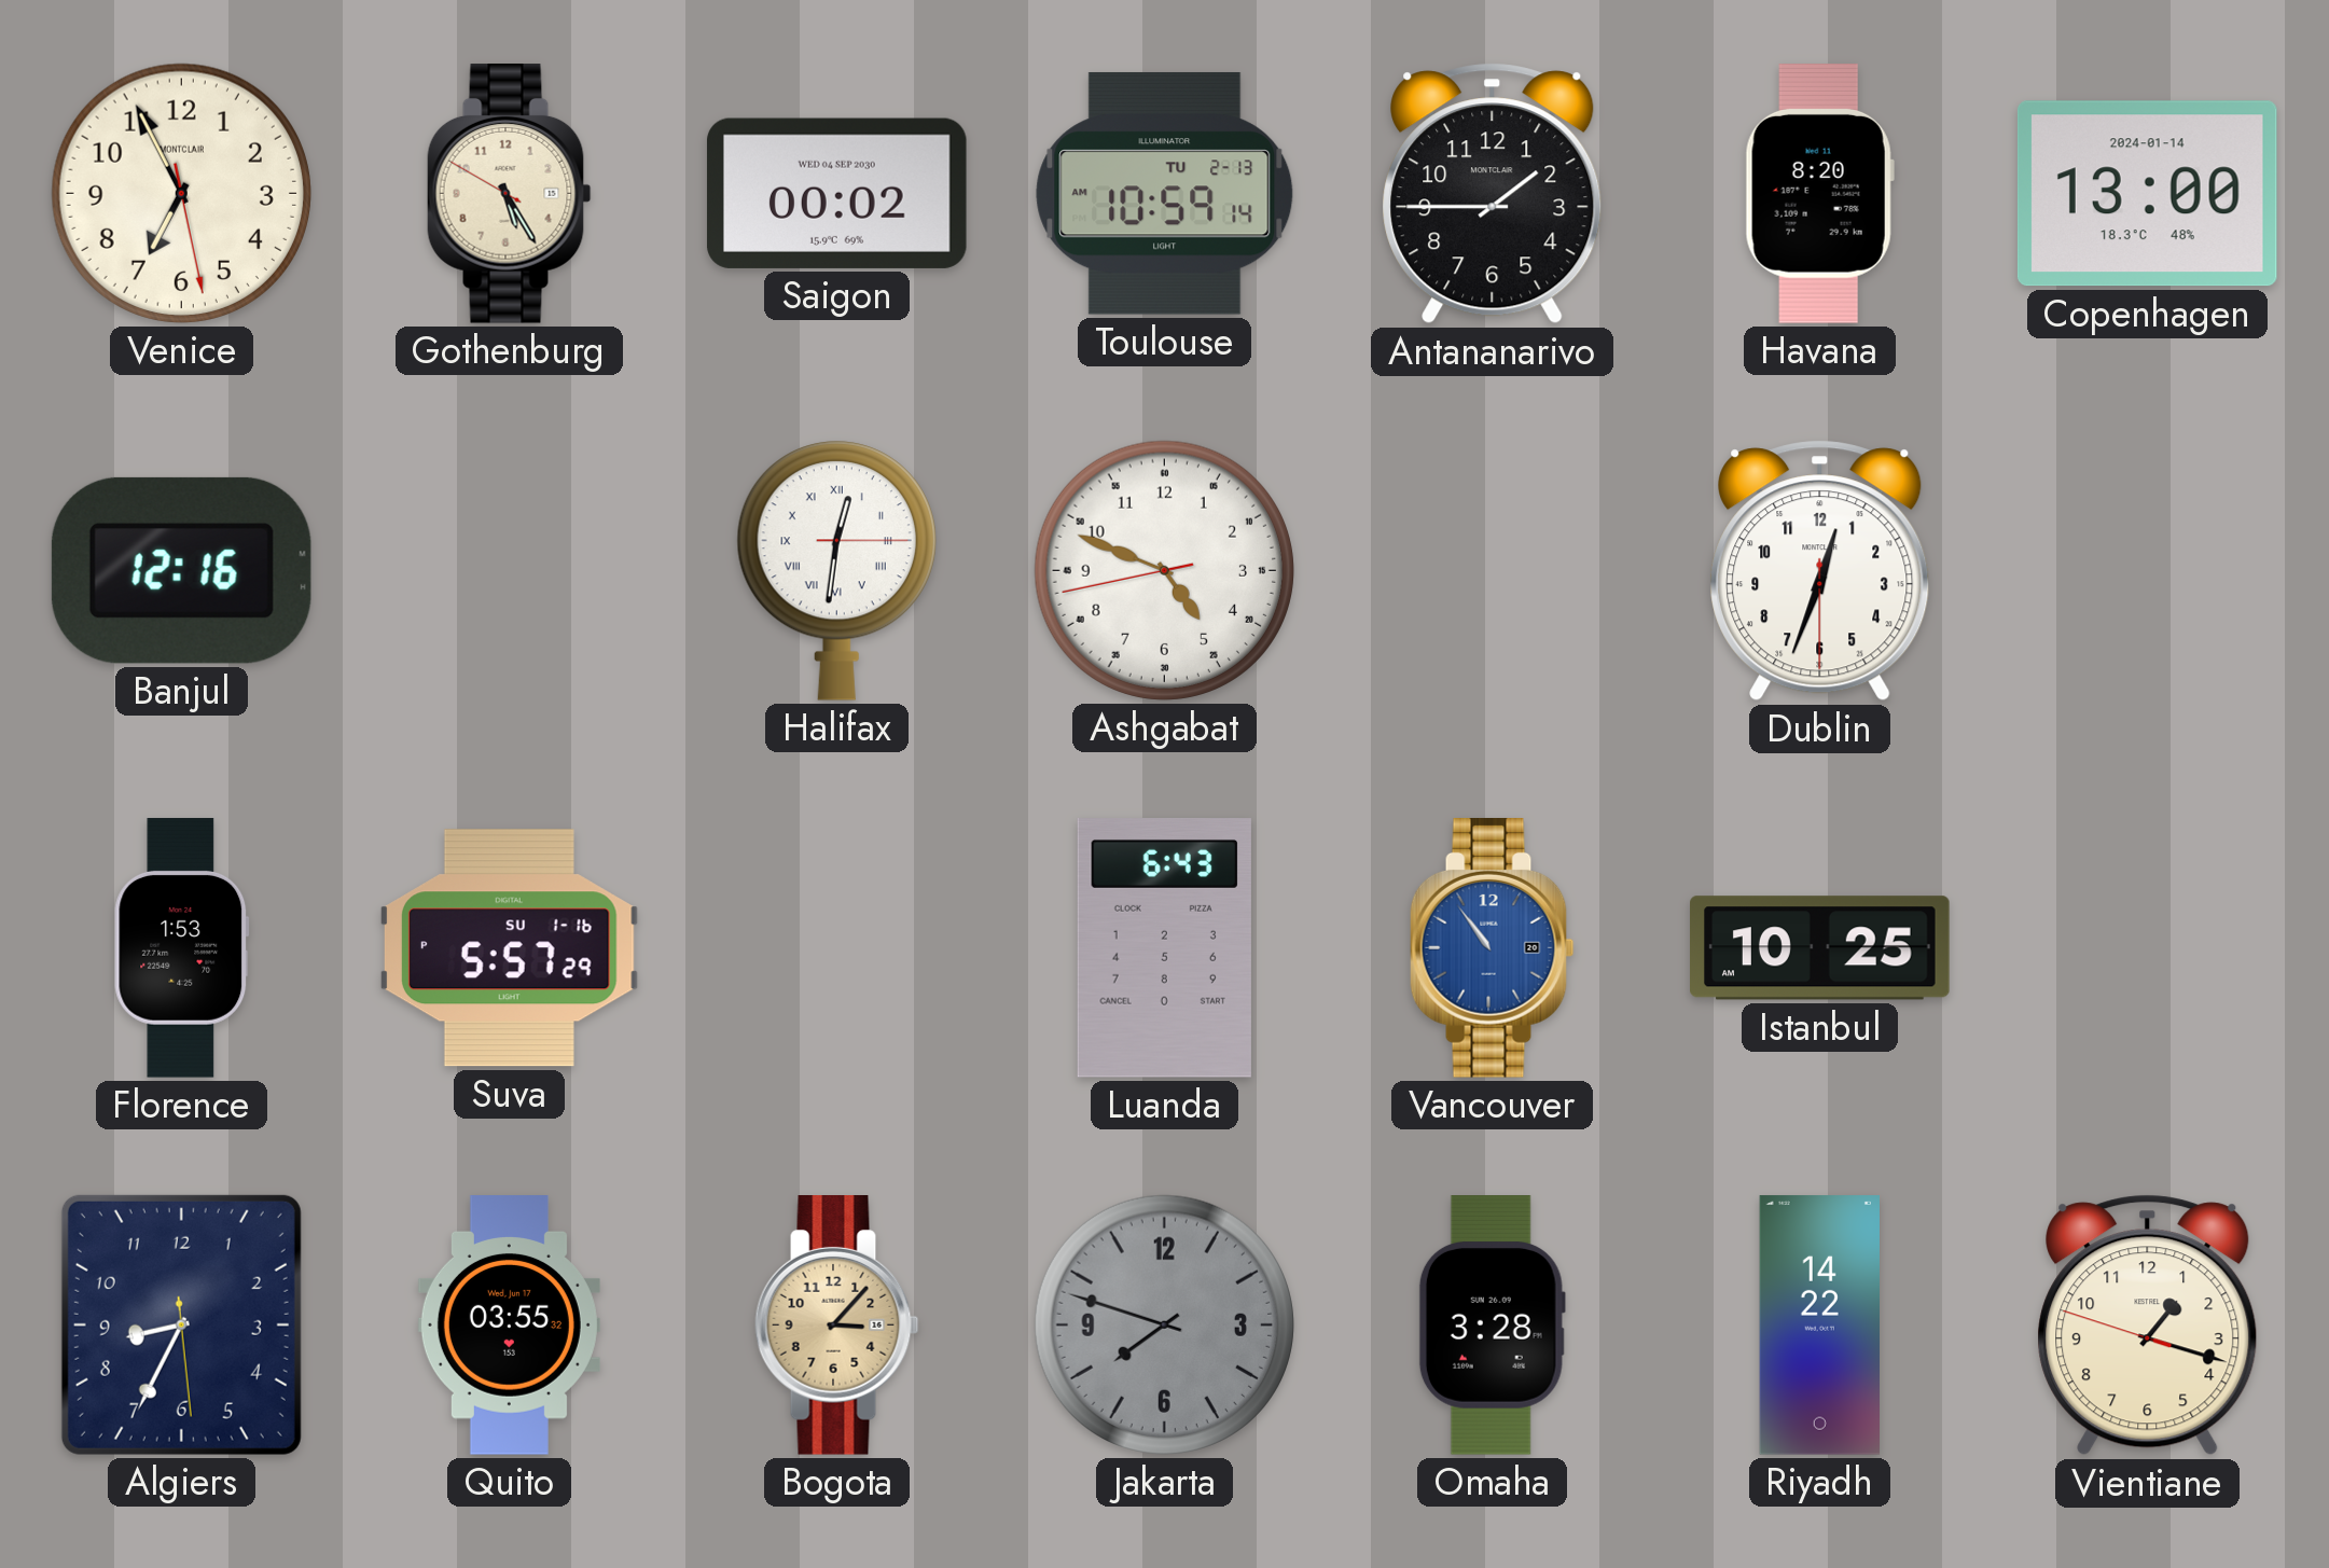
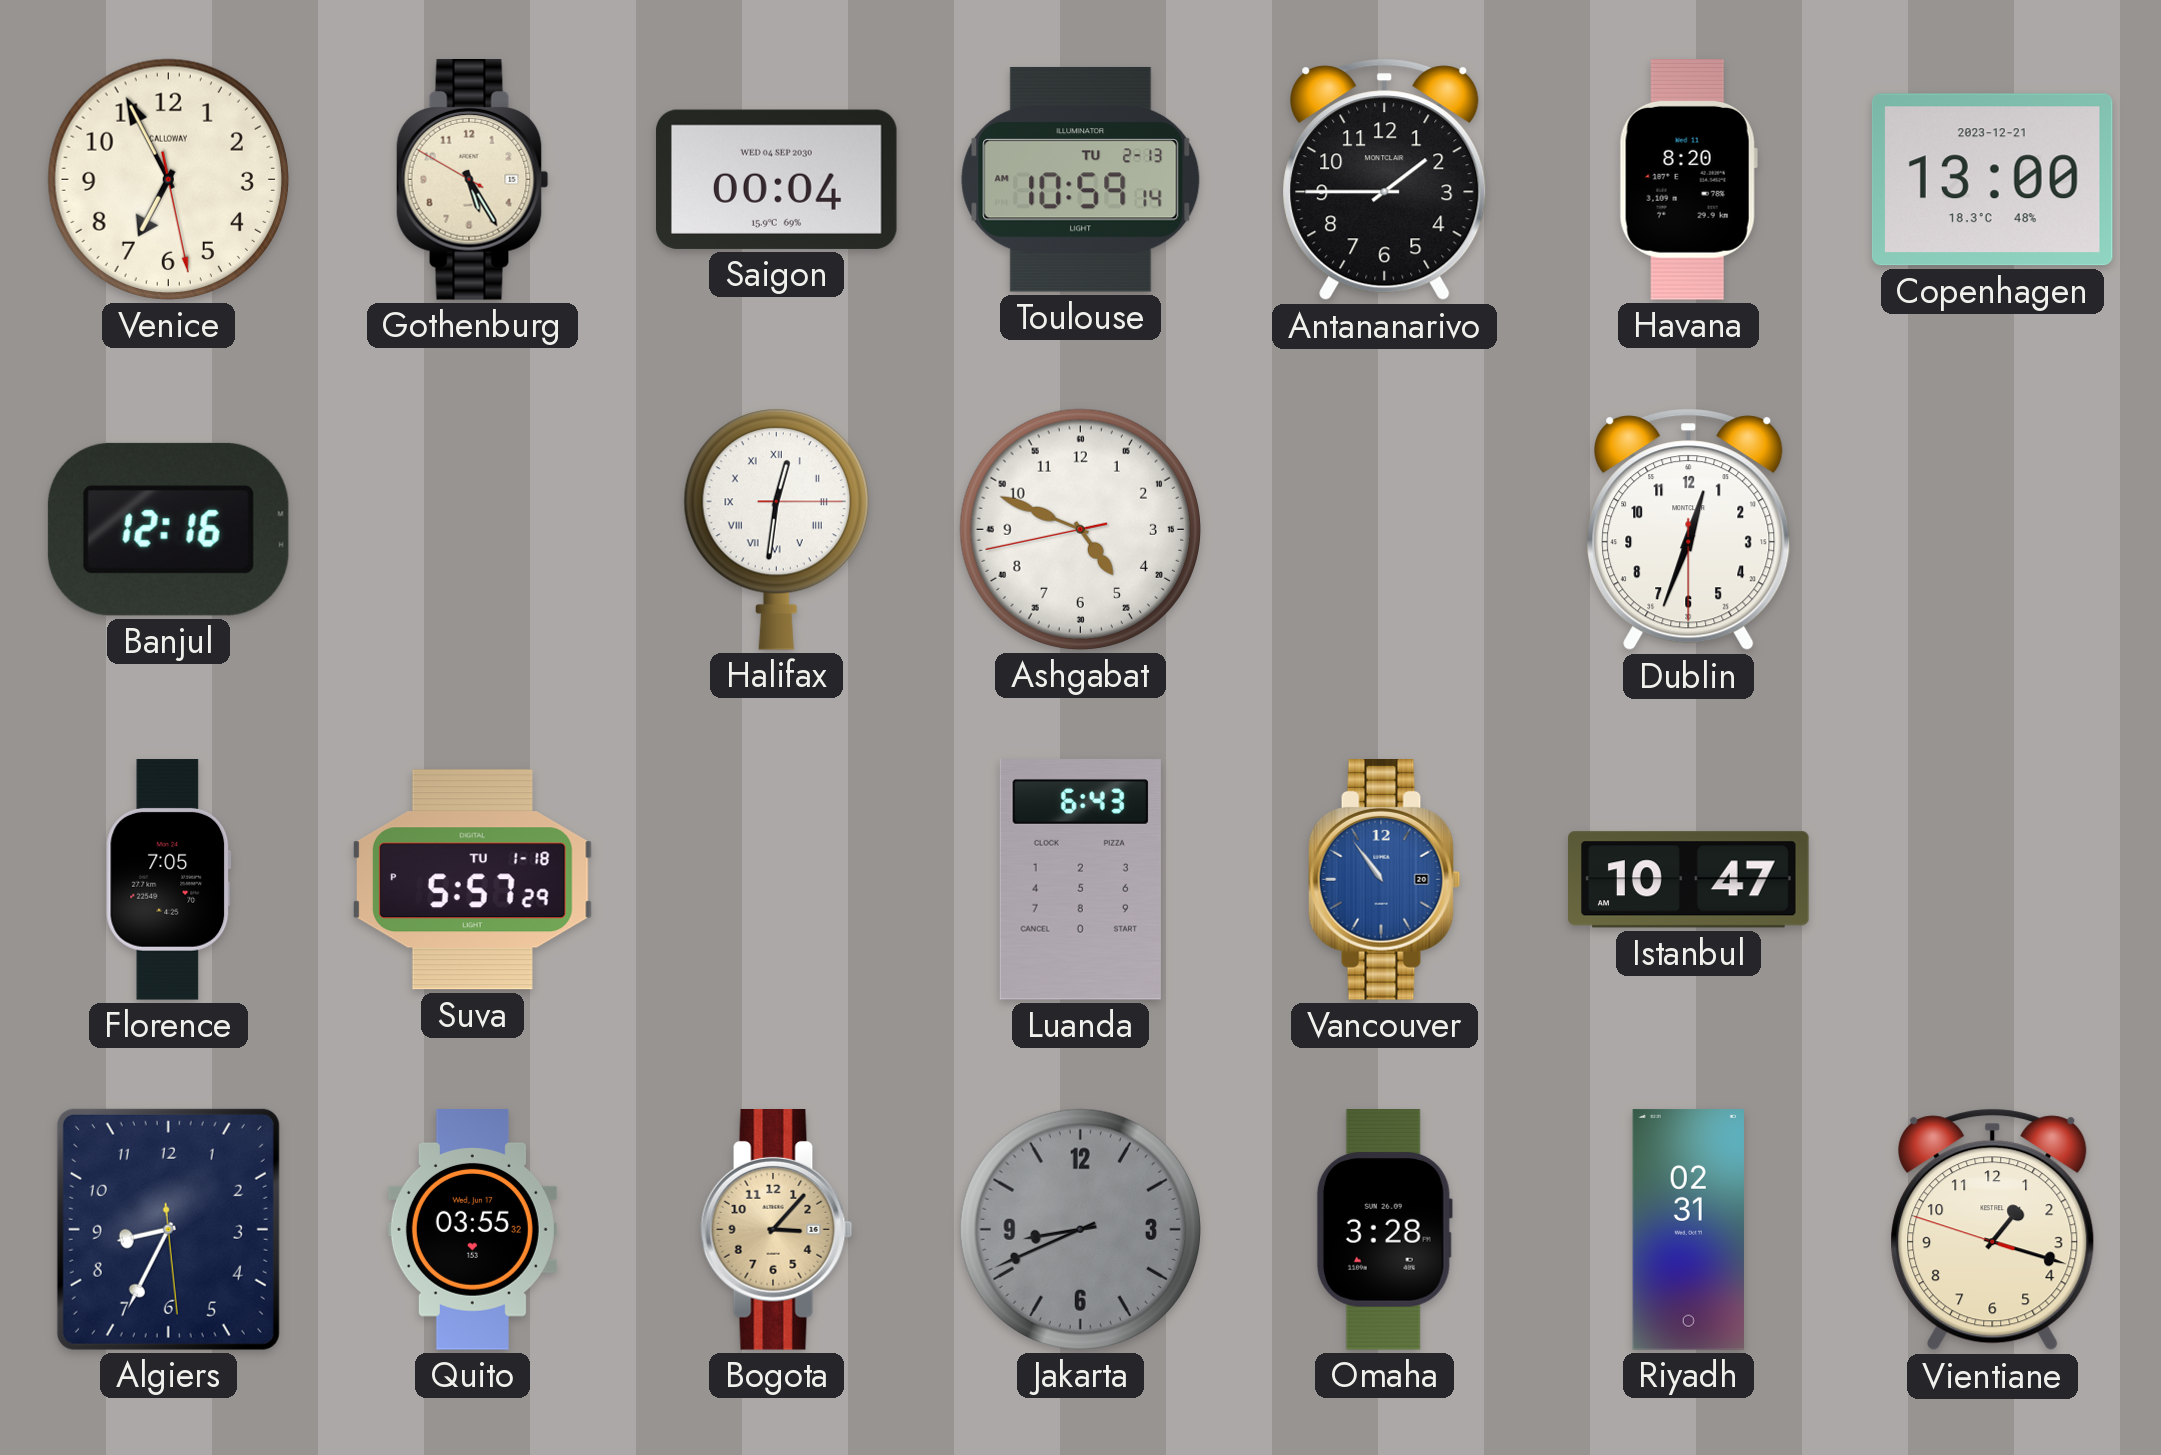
Venice brand: MONTCLAIR -> CALLOWAY
Saigon: 00:02 -> 00:04
Copenhagen date: 2024-01-14 -> 2023-12-21
Florence: 1:53 -> 7:05
Suva date: SU 1-16 -> TU 1-18
Istanbul: 10:25 -> 10:47
Jakarta: 7:48 -> 8:41
Riyadh: 14:22 -> 02:31
